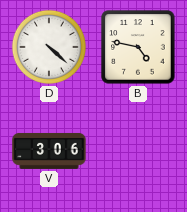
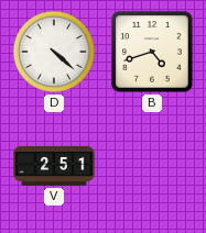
B: 4:47 -> 4:42
V: 3:06 -> 2:51
